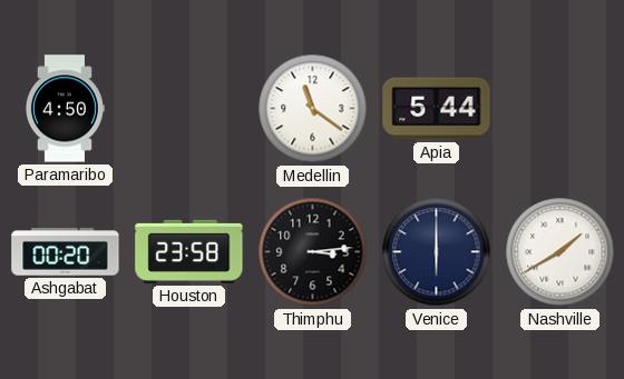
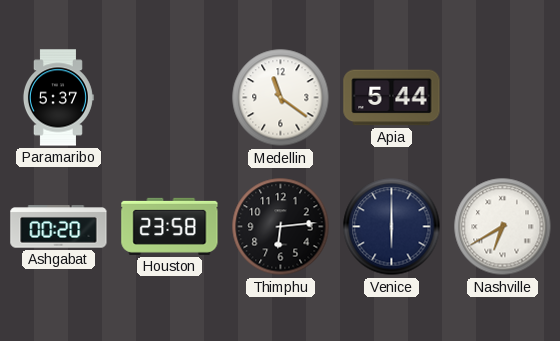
Paramaribo: 4:50 -> 5:37
Thimphu: 3:14 -> 6:14
Nashville: 1:40 -> 6:40
